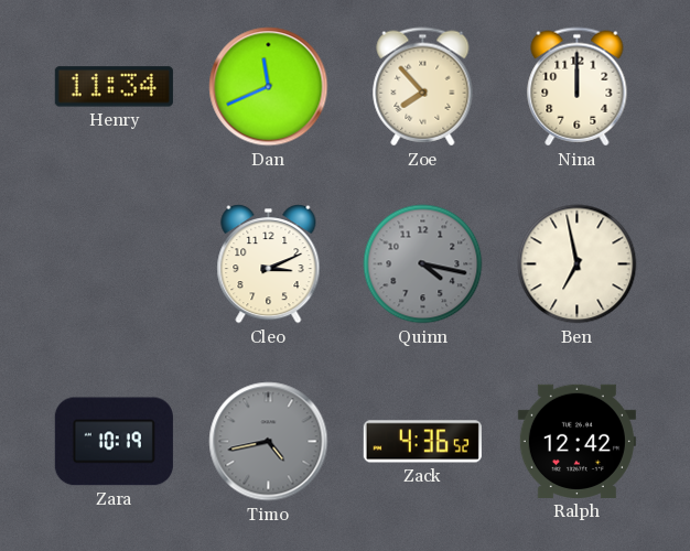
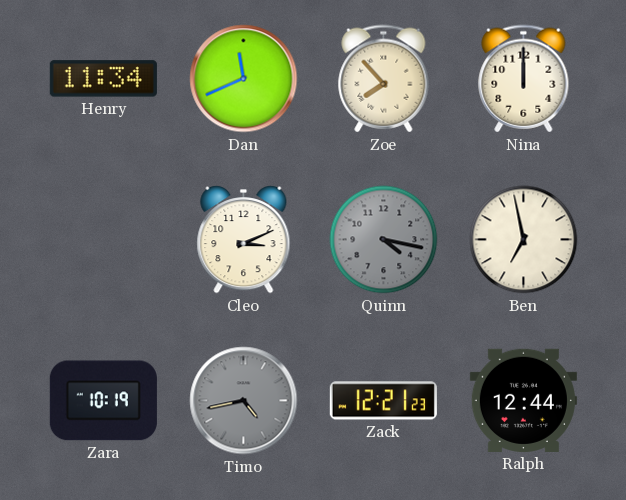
Zack: 4:36 -> 12:21
Ralph: 12:42 -> 12:44
